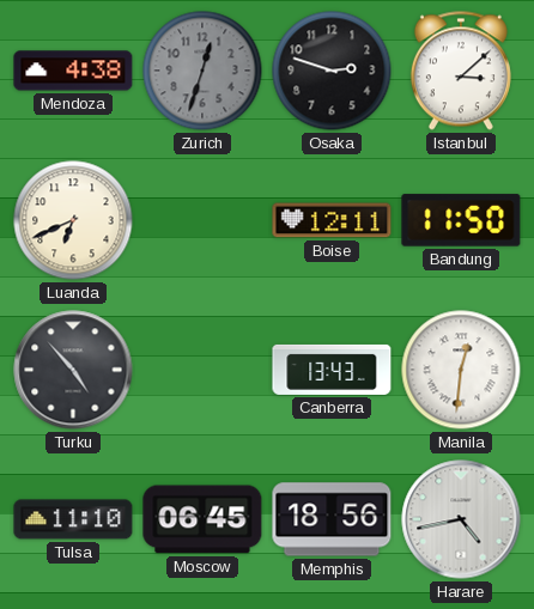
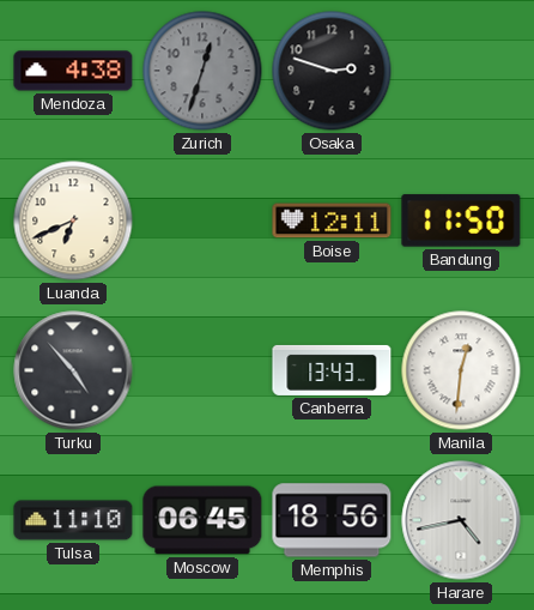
Istanbul: 3:08 -> none
